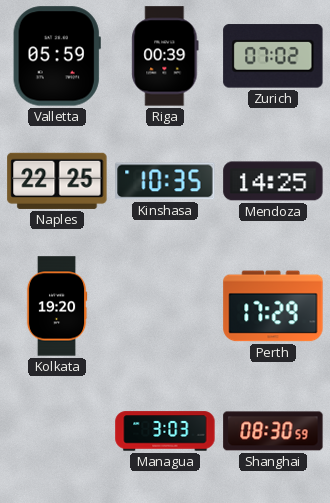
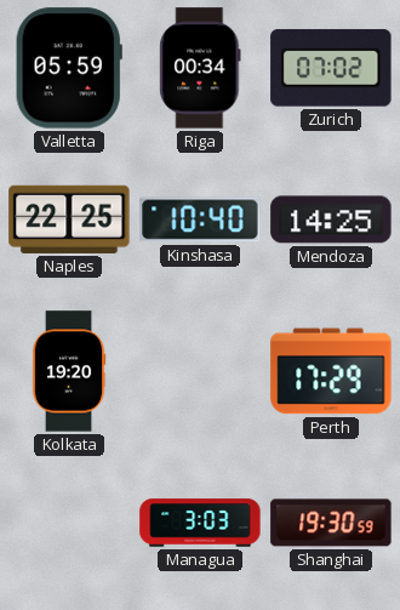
Riga: 00:39 -> 00:34
Kinshasa: 10:35 -> 10:40
Shanghai: 08:30 -> 19:30
